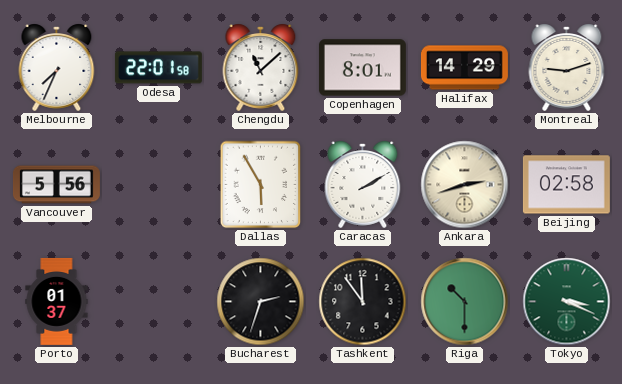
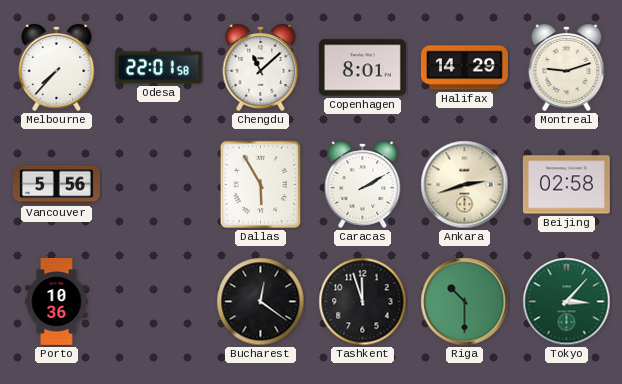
Melbourne: 7:34 -> 7:37
Porto: 01:37 -> 10:36
Bucharest: 2:33 -> 12:21
Tashkent: 11:54 -> 11:57
Tokyo: 3:19 -> 3:07
